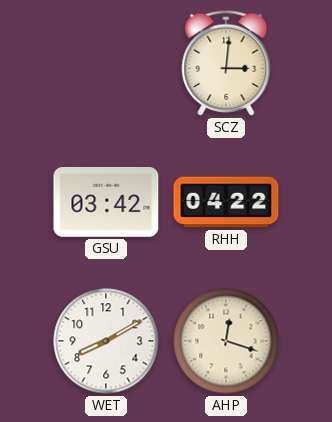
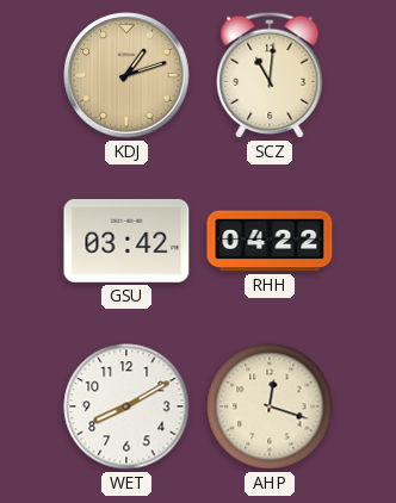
KDJ: none -> 1:12
SCZ: 3:01 -> 11:01
